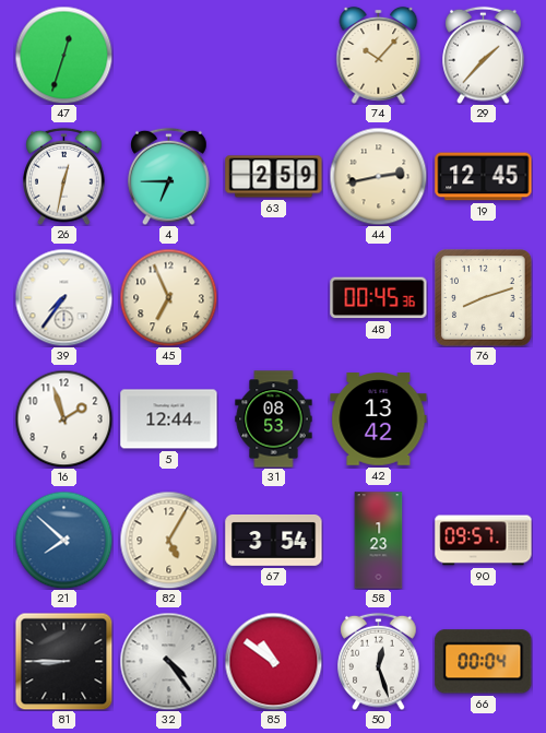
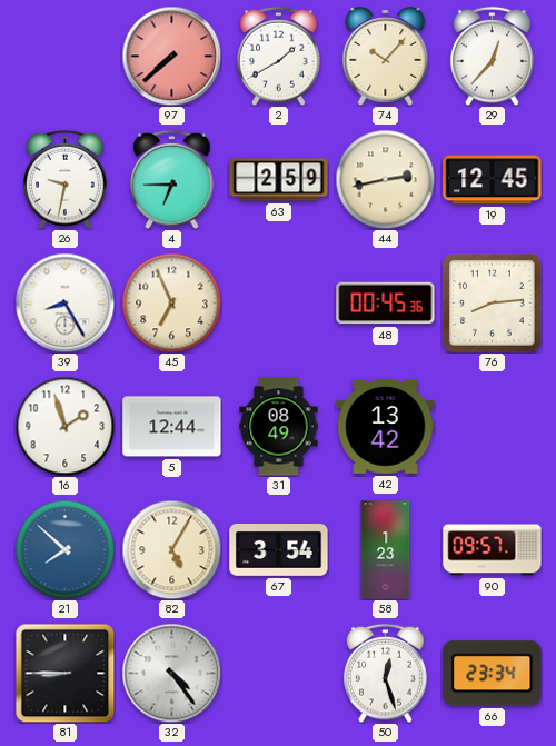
47: 12:33 -> none
97: none -> 7:38
2: none -> 1:40
29: 1:37 -> 12:37
26: 12:32 -> 9:32
39: 7:36 -> 8:25
76: 8:12 -> 8:14
31: 08:53 -> 08:49
85: 10:51 -> none
66: 00:04 -> 23:34
